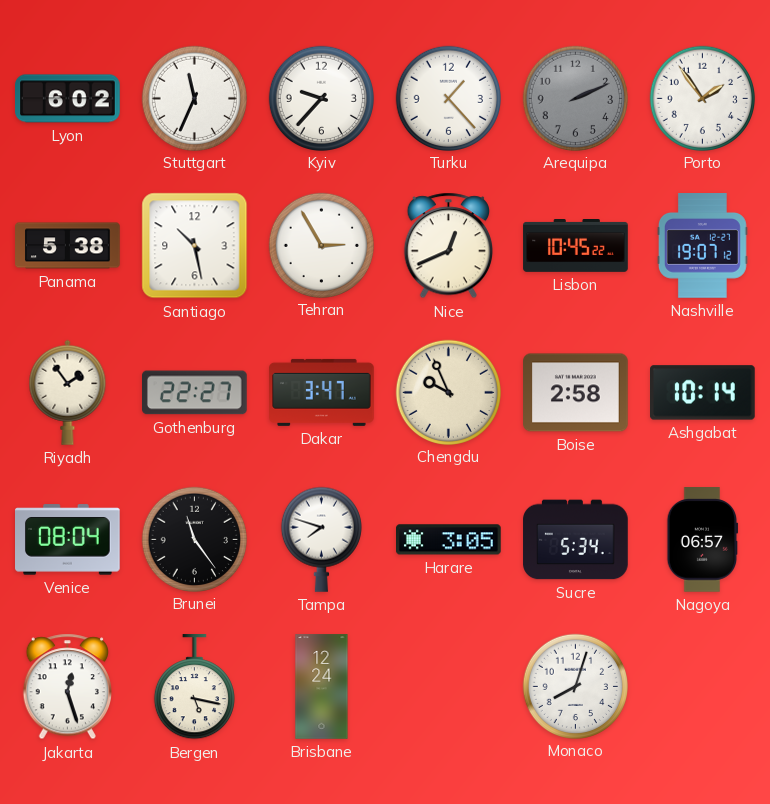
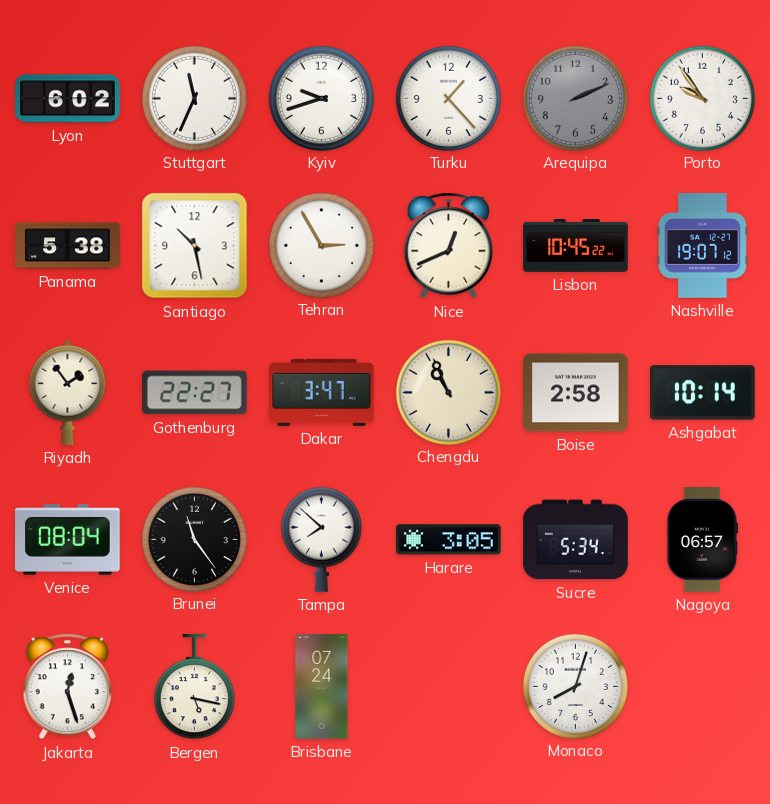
Kyiv: 9:37 -> 9:42
Porto: 1:54 -> 9:54
Chengdu: 9:56 -> 10:56
Tampa: 7:48 -> 7:52
Brisbane: 12:24 -> 07:24
